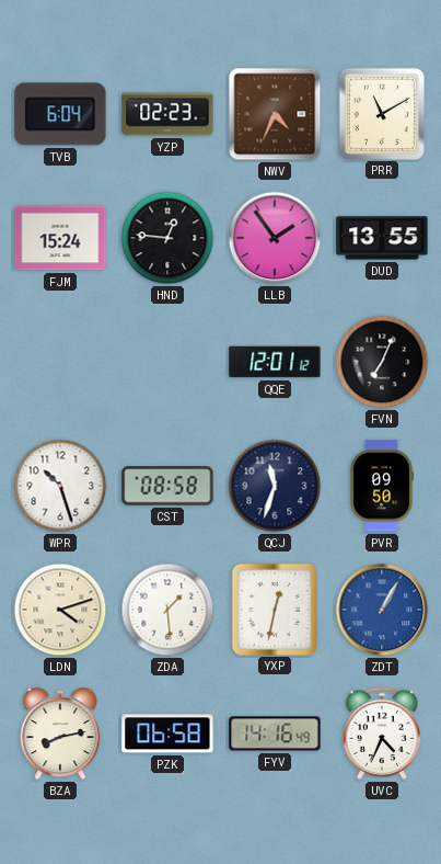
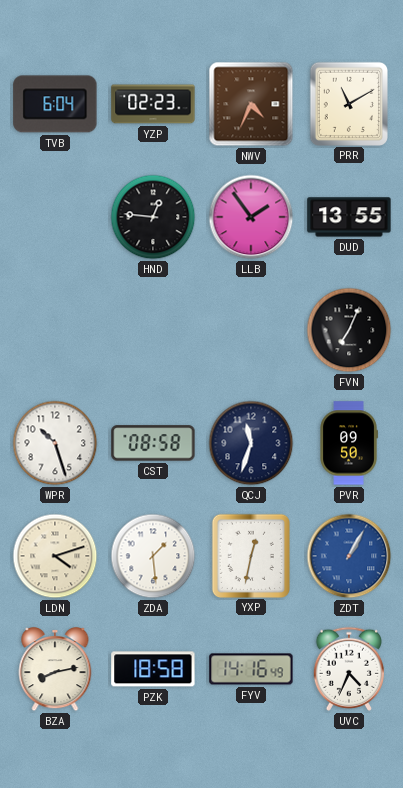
FJM: 15:24 -> none
QQE: 12:01 -> none
PZK: 06:58 -> 18:58
